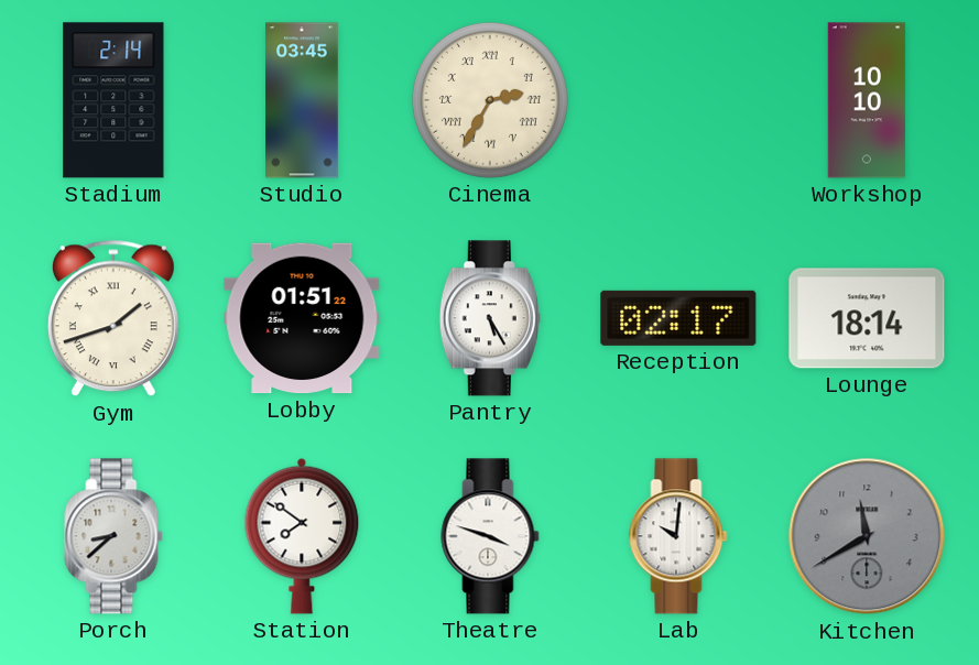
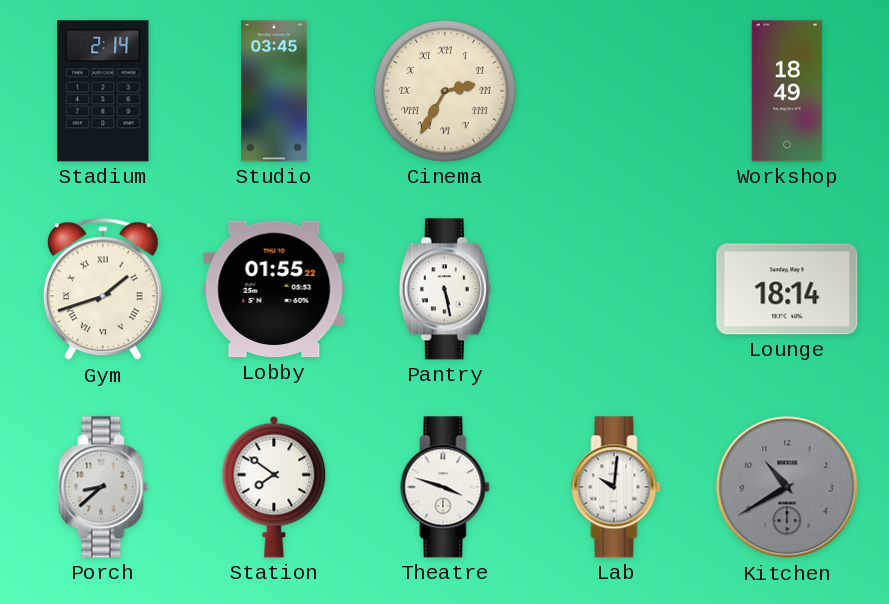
Workshop: 10:10 -> 18:49
Lobby: 01:51 -> 01:55
Pantry: 5:25 -> 5:28
Reception: 02:17 -> none
Kitchen: 11:40 -> 10:40
